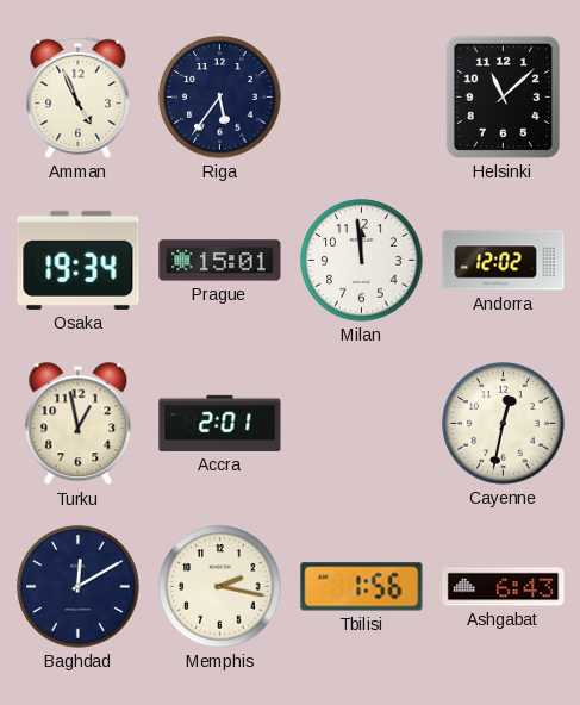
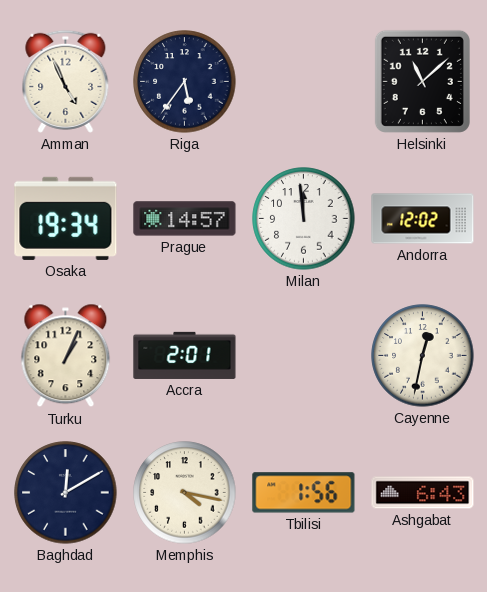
Prague: 15:01 -> 14:57
Turku: 12:58 -> 1:04
Memphis: 2:17 -> 4:17
